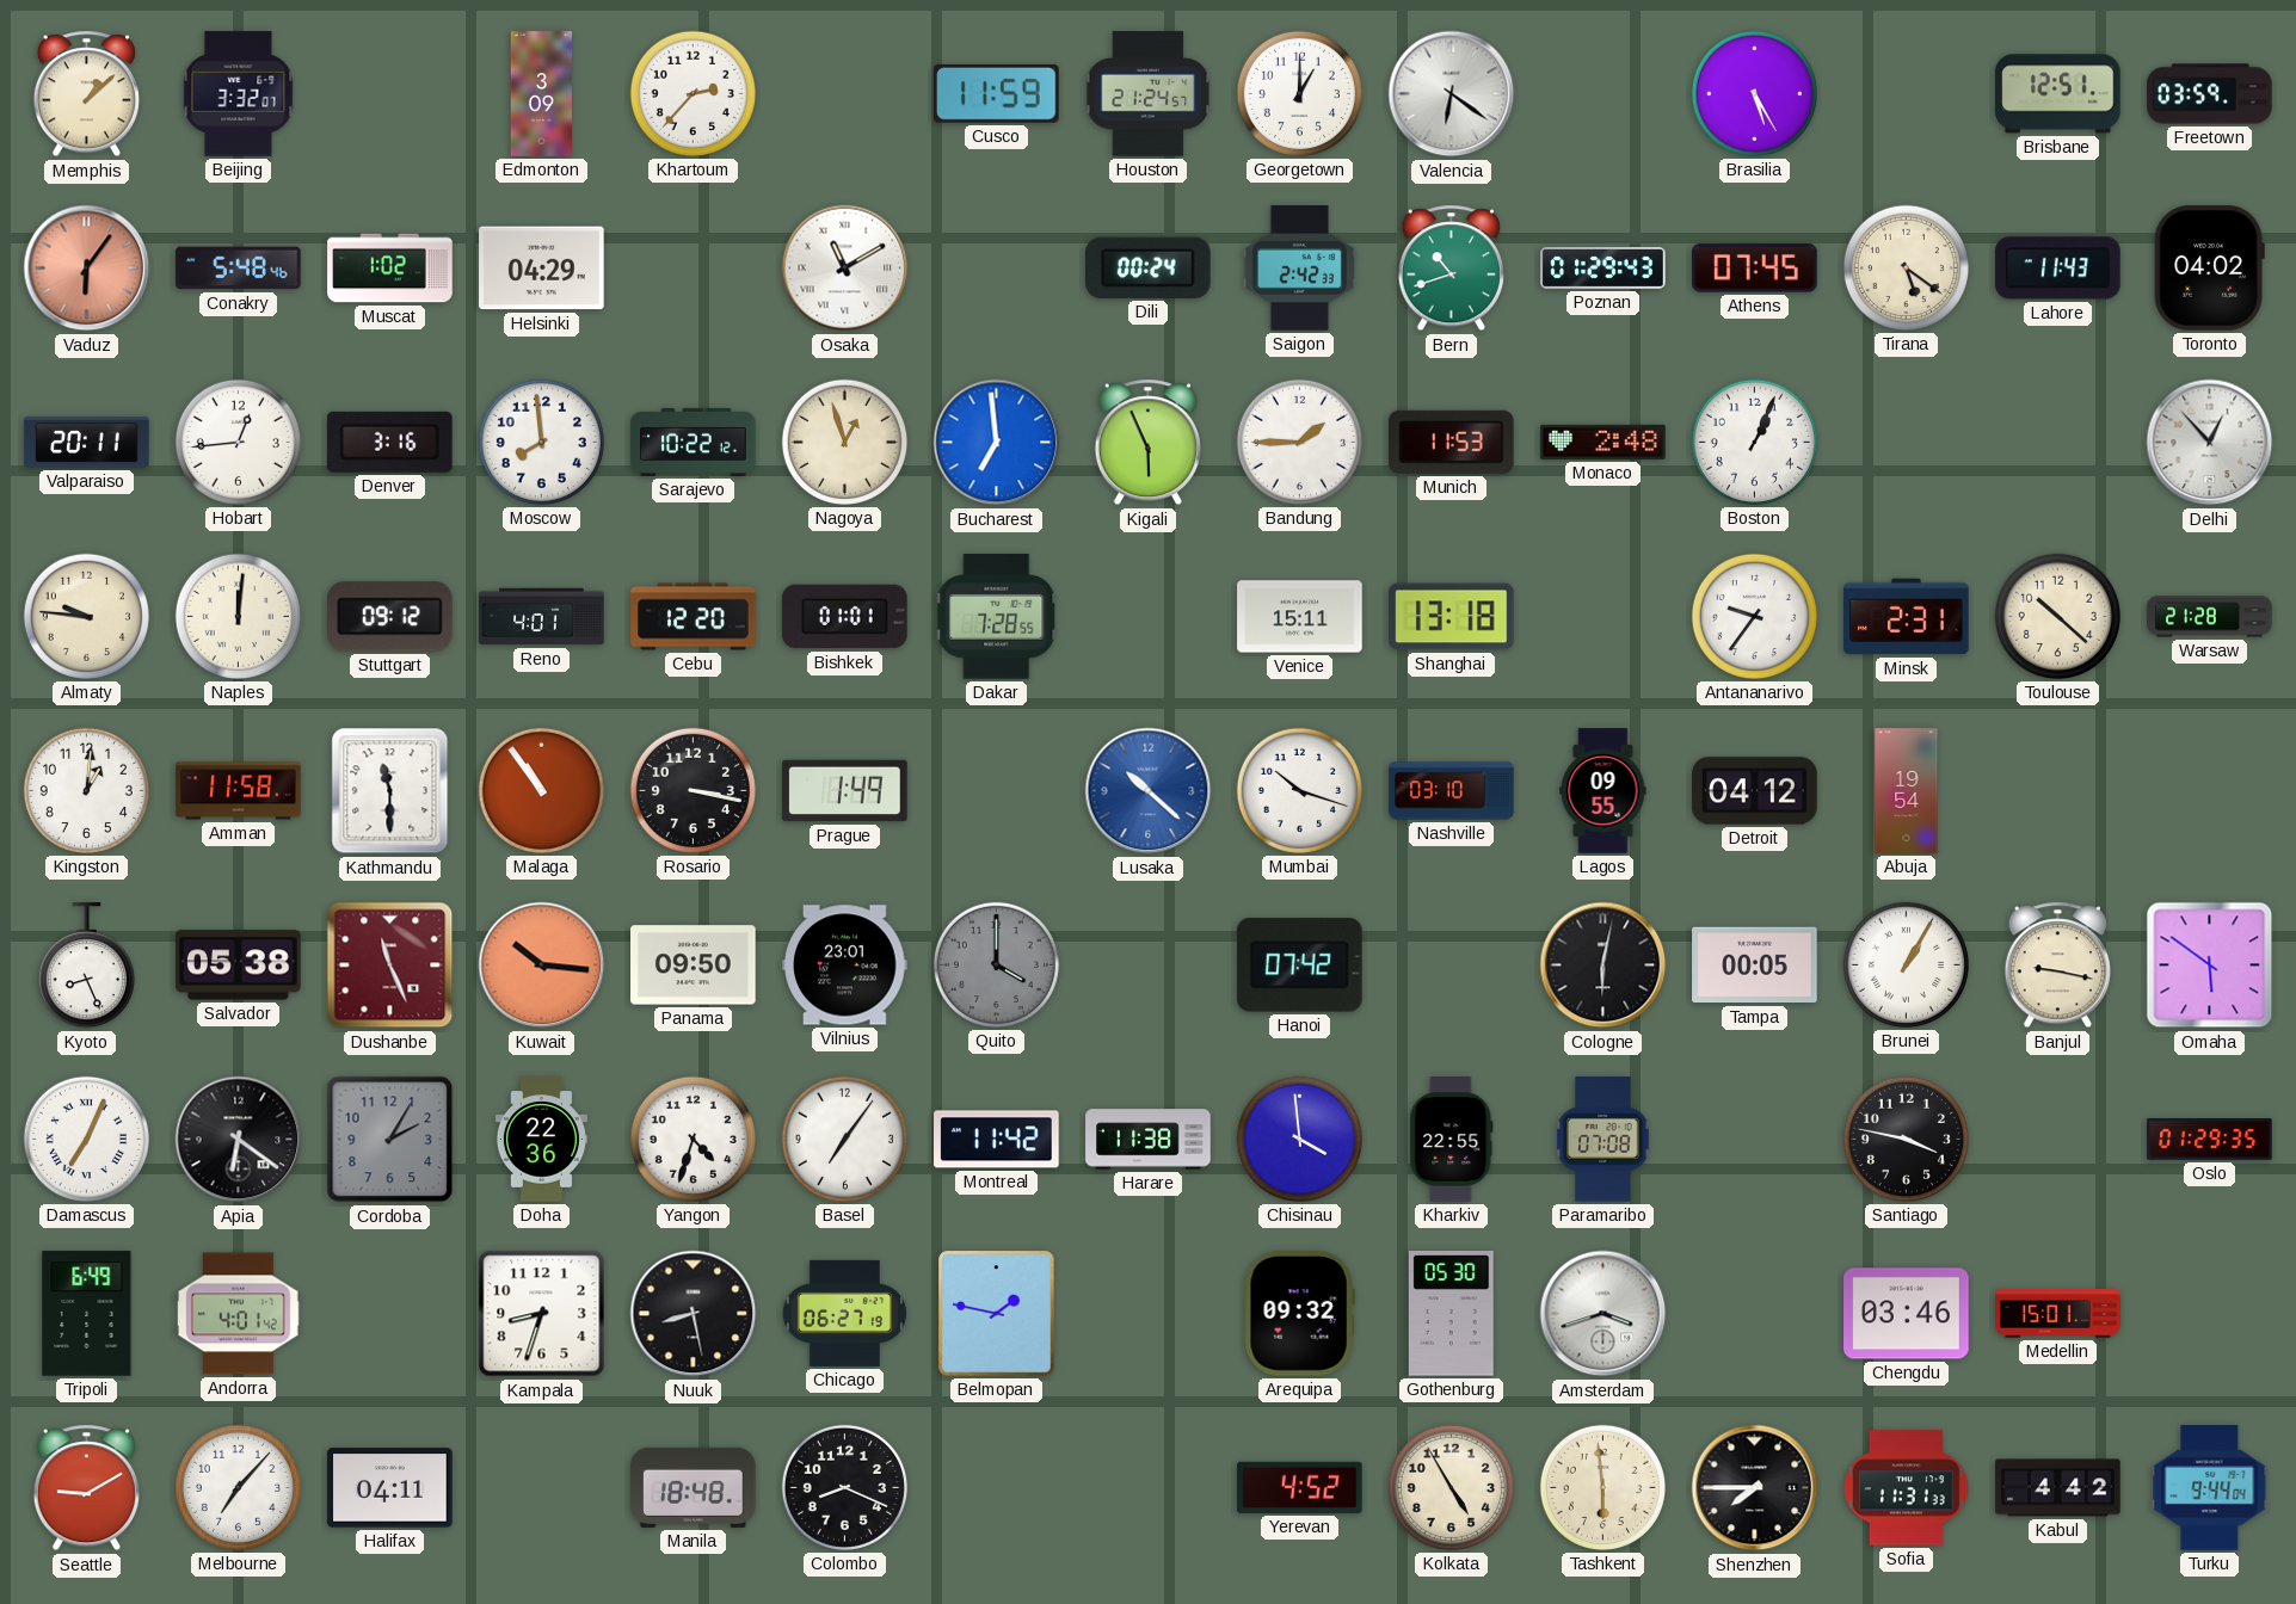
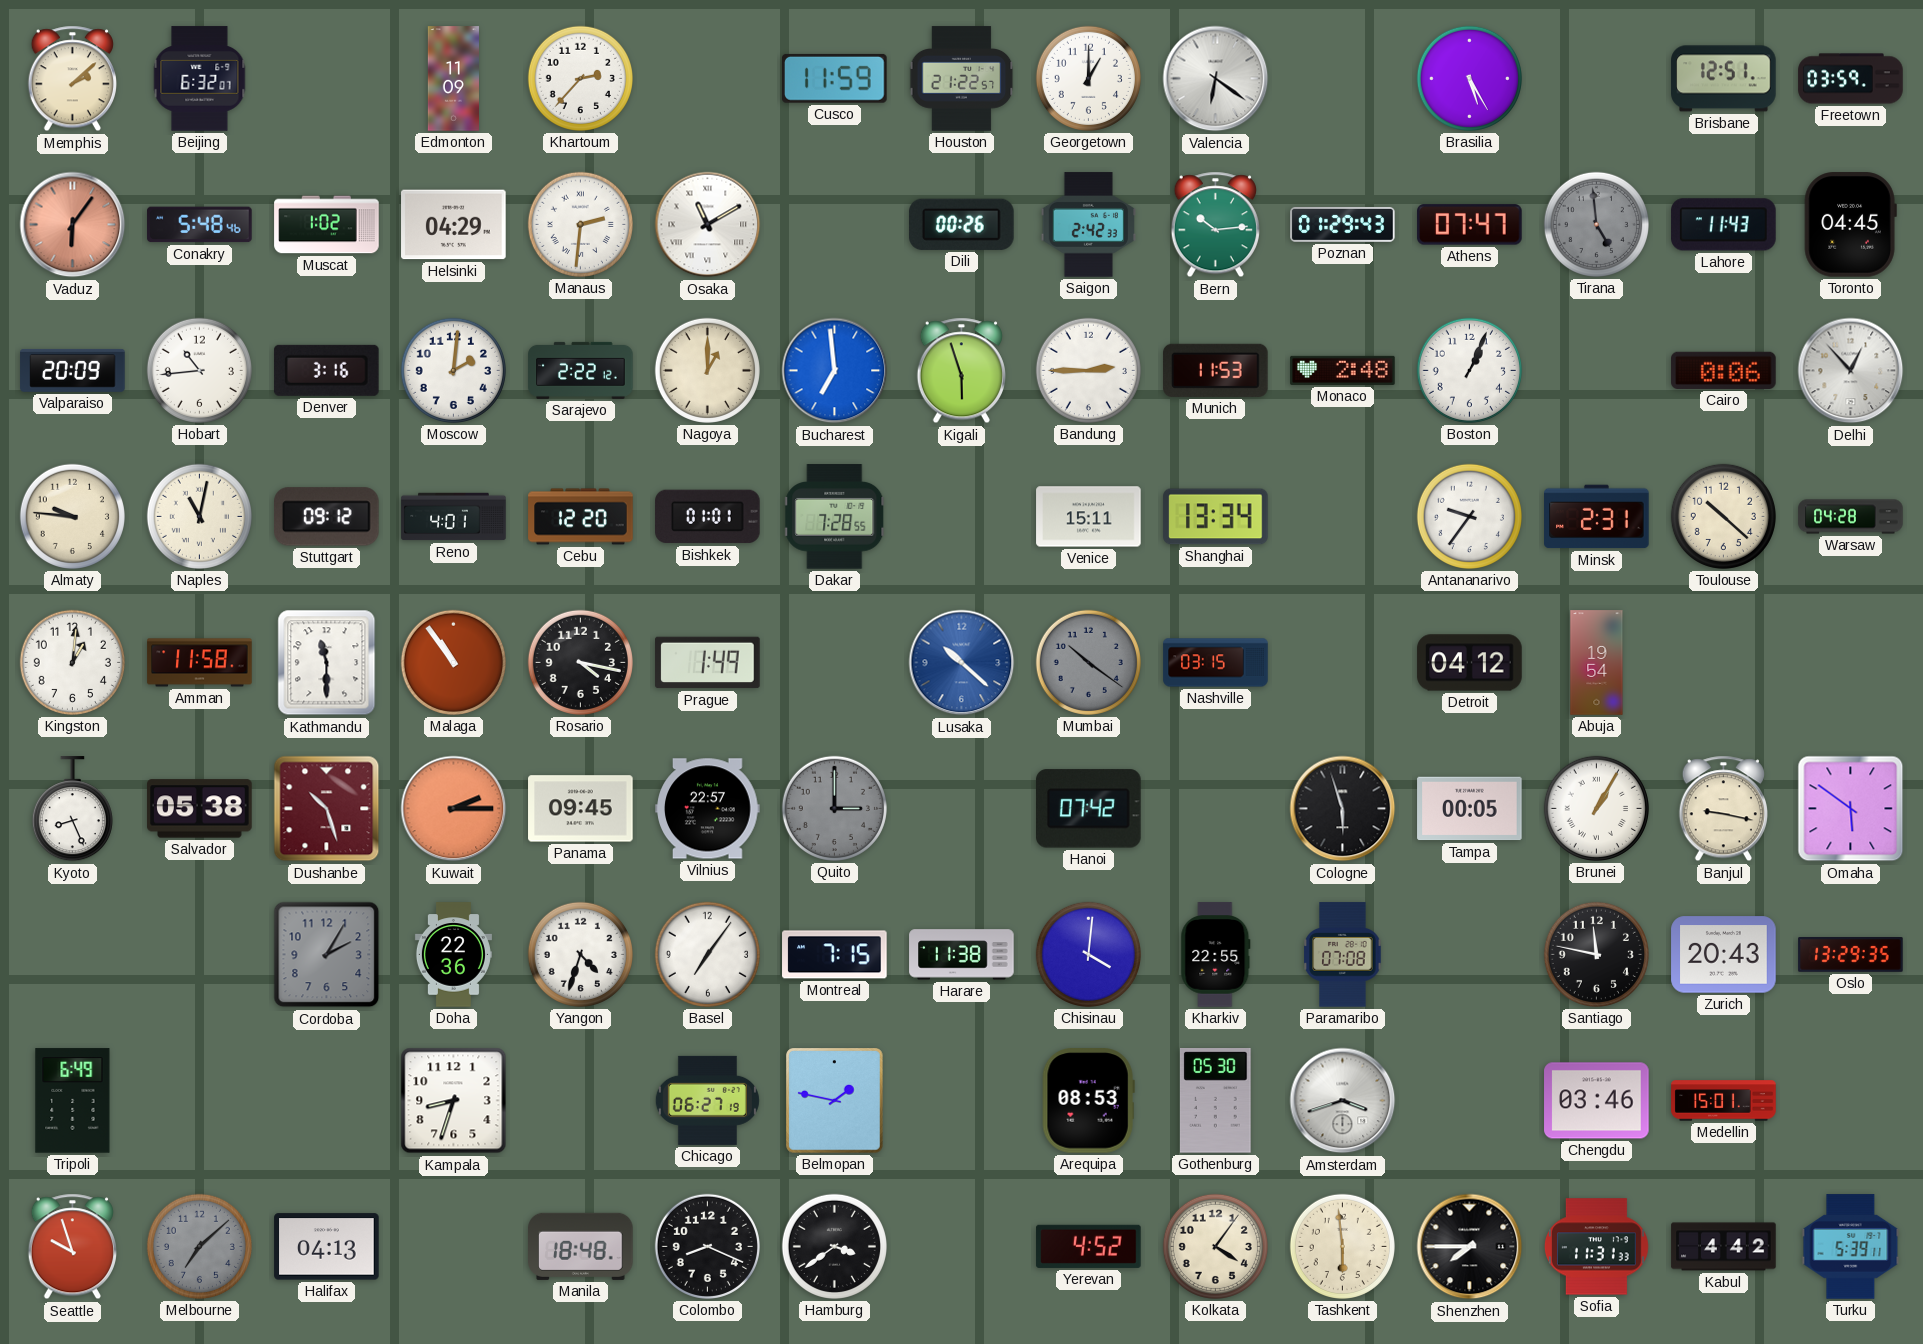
Memphis: 1:08 -> 2:08
Beijing: 3:32 -> 6:32
Edmonton: 3:09 -> 11:09
Houston: 21:24 -> 21:22
Manaus: none -> 2:31
Dili: 00:24 -> 00:26
Bern: 10:42 -> 10:14
Athens: 07:45 -> 07:47
Tirana: 5:21 -> 4:59
Tirana dial: cream -> grey
Toronto: 04:02 -> 04:45
Valparaiso: 20:11 -> 20:09
Hobart: 12:44 -> 10:44
Moscow: 7:59 -> 2:01
Sarajevo: 10:22 -> 2:22
Nagoya: 12:57 -> 1:00
Kigali: 5:56 -> 5:57
Bandung: 1:45 -> 2:45
Cairo: none -> 0:06
Naples: 12:01 -> 11:02
Shanghai: 13:18 -> 13:34
Warsaw: 21:28 -> 04:28
Rosario: 3:17 -> 4:17
Mumbai: 10:18 -> 10:21
Mumbai dial: white -> grey
Nashville: 03:10 -> 03:15
Lagos: 09:55 -> none
Dushanbe: 11:26 -> 10:27
Kuwait: 10:16 -> 2:15
Panama: 09:50 -> 09:45
Vilnius: 23:01 -> 22:57
Quito: 4:00 -> 3:00
Cologne: 6:02 -> 5:57
Damascus: 7:04 -> none
Apia: 6:21 -> none
Montreal: 11:42 -> 7:15
Chisinau: 3:59 -> 4:01
Santiago: 3:47 -> 11:47
Zurich: none -> 20:43
Oslo: 01:29 -> 13:29
Andorra: 4:01 -> none
Nuuk: 8:28 -> none
Arequipa: 09:32 -> 08:53
Seattle: 9:10 -> 9:57
Melbourne: 7:07 -> 7:08
Melbourne dial: white -> grey
Halifax: 04:11 -> 04:13
Hamburg: none -> 3:39
Kolkata: 4:55 -> 4:06
Turku: 9:44 -> 5:39
